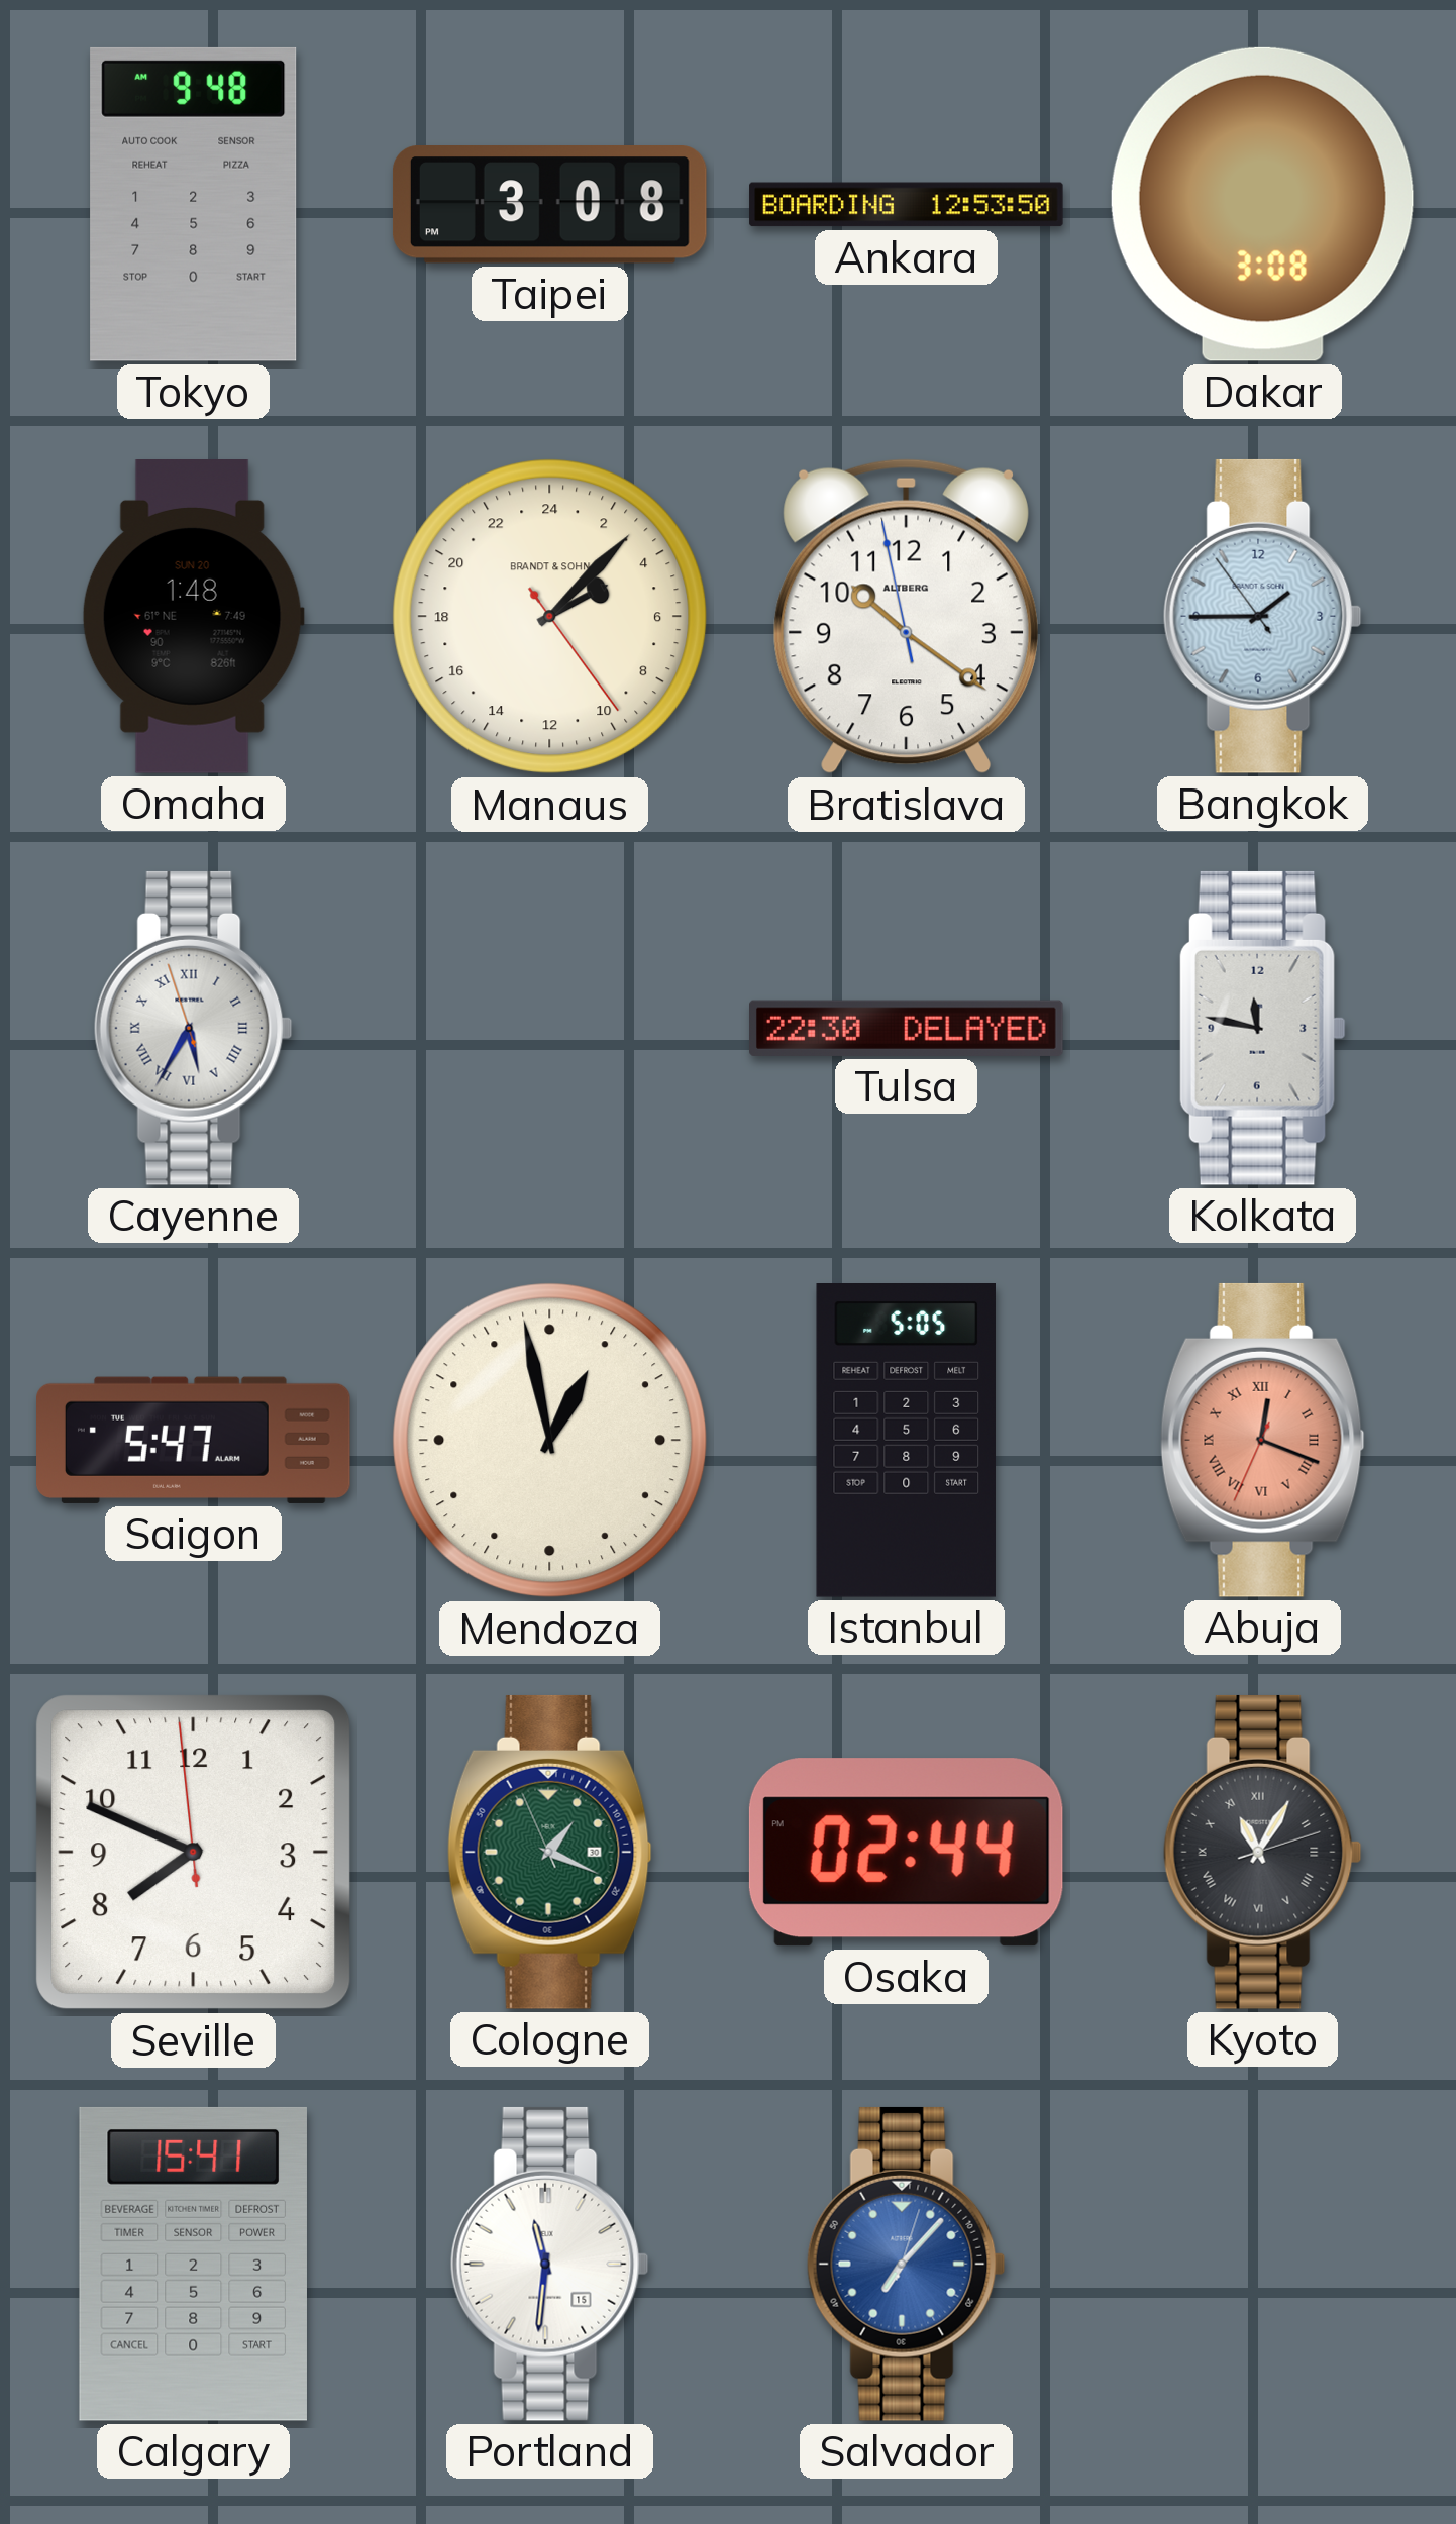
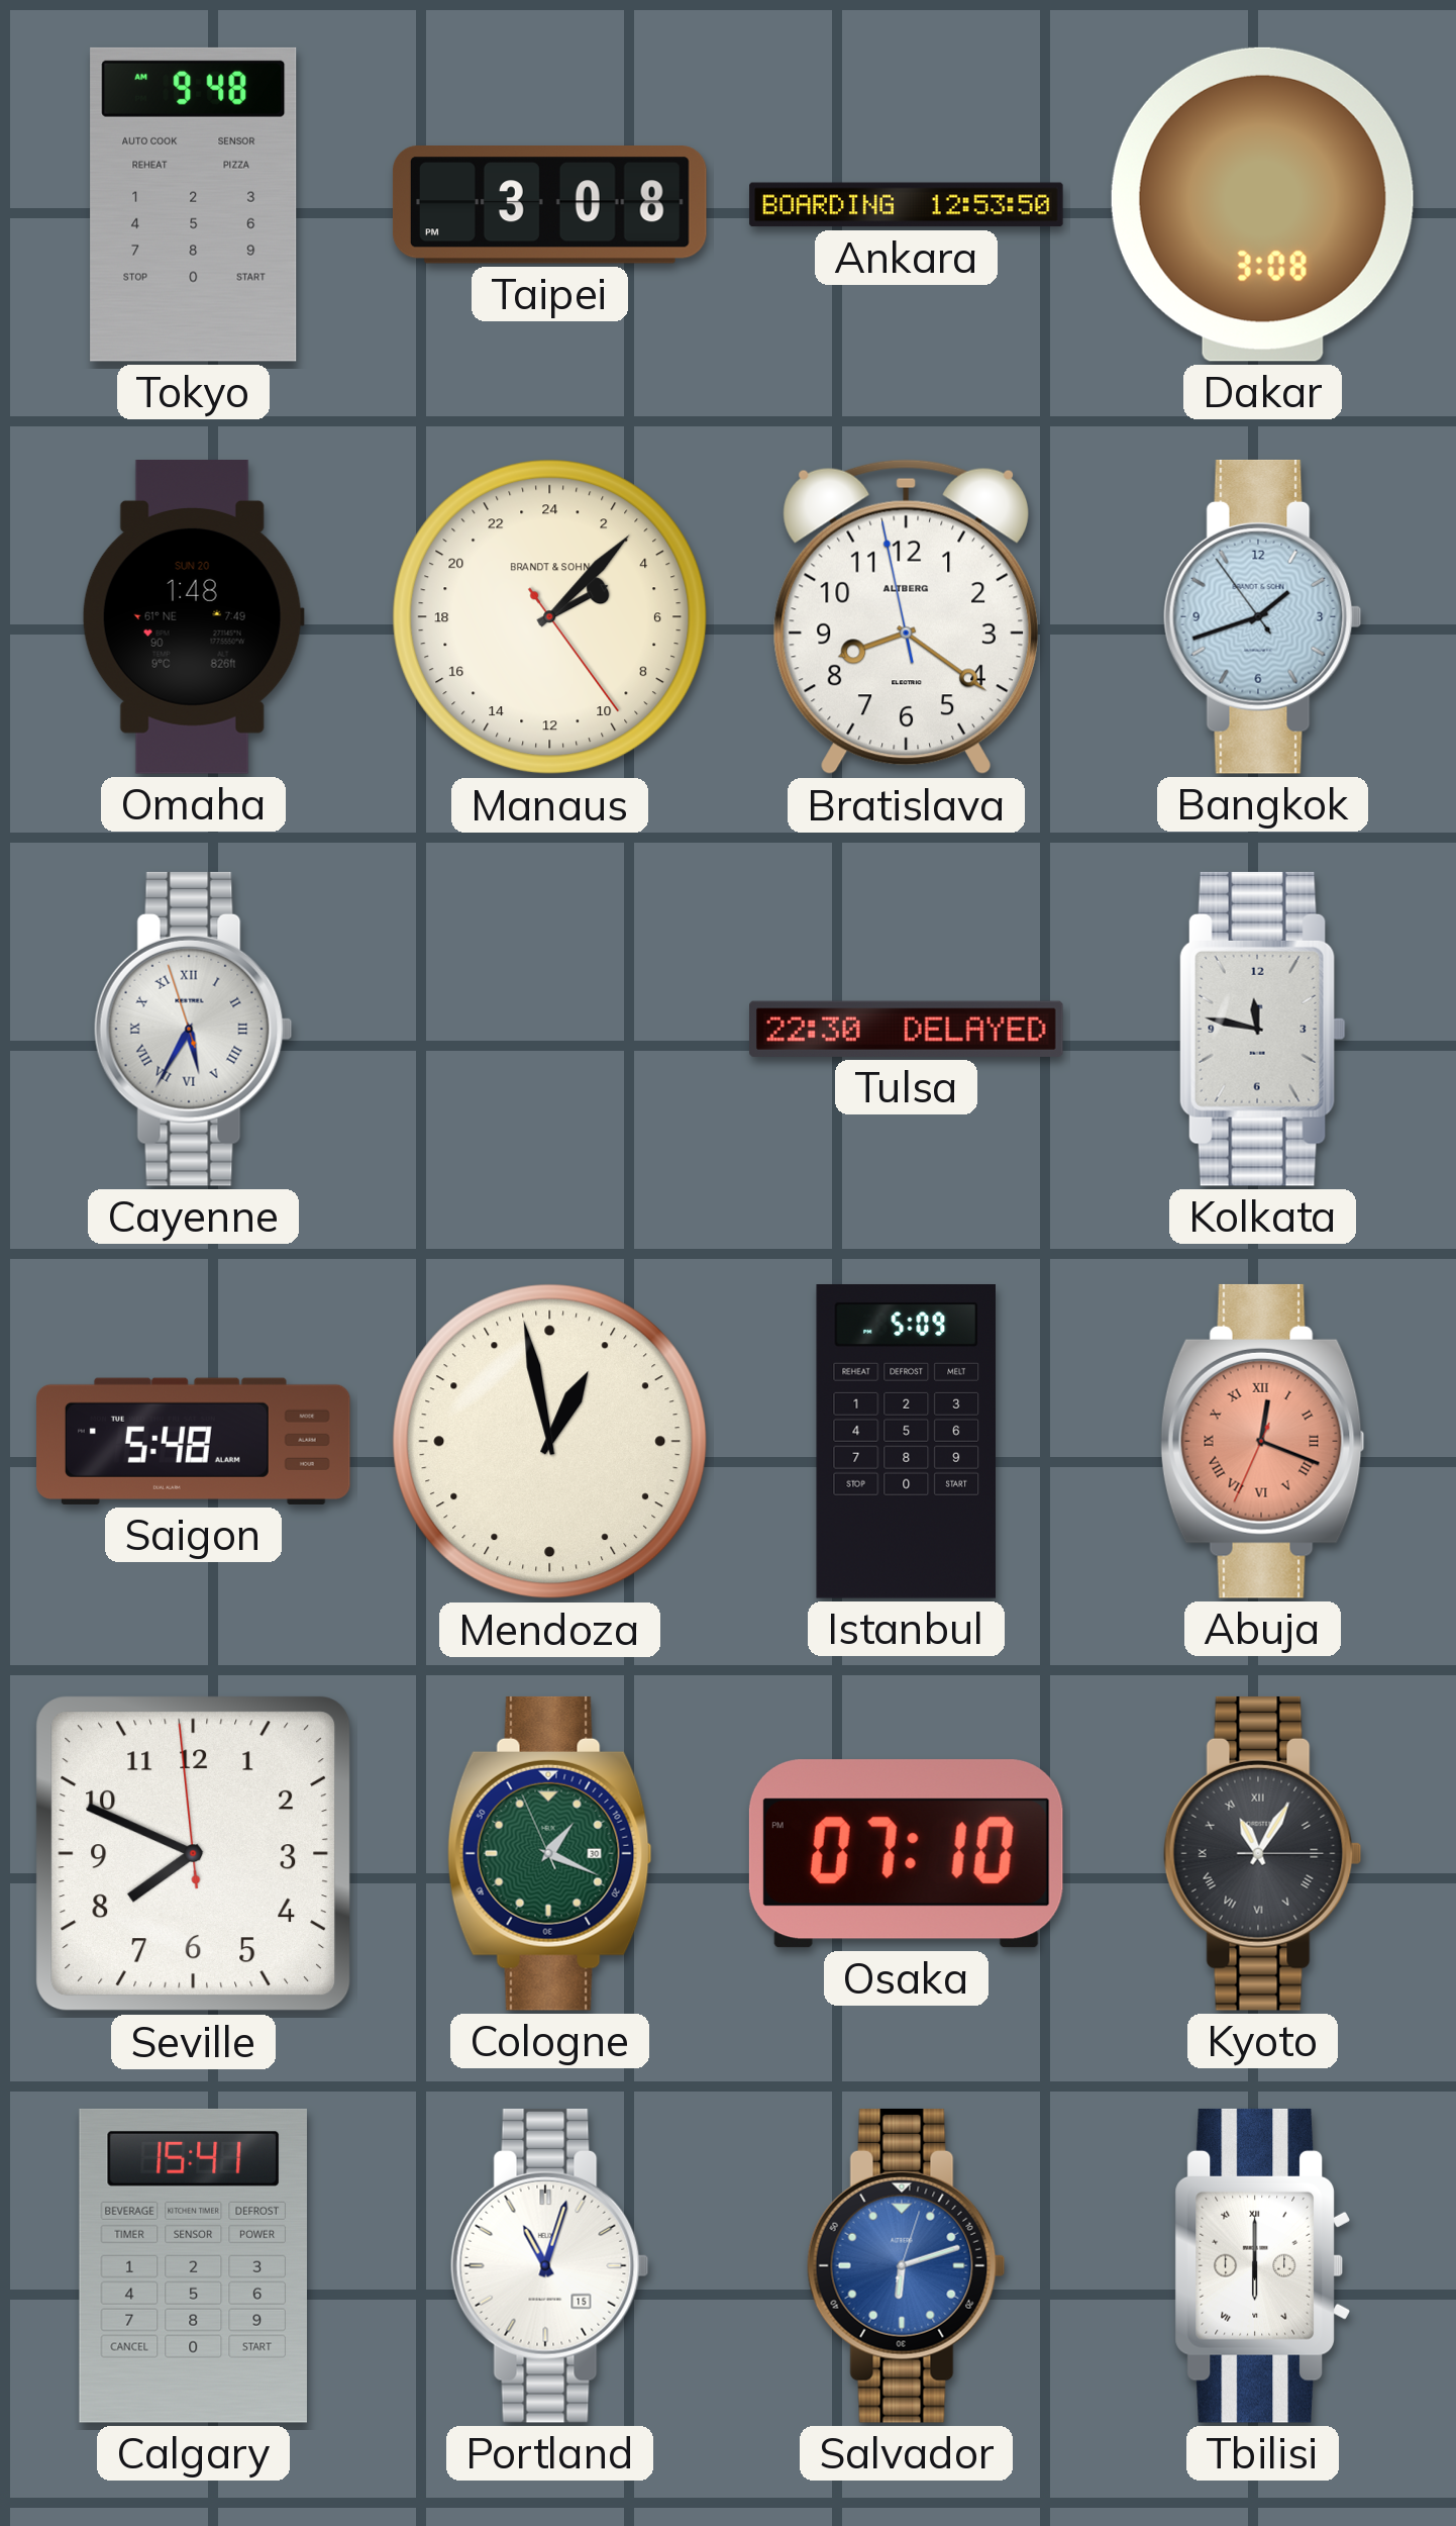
Bratislava: 10:20 -> 8:20
Bangkok: 1:44 -> 1:41
Saigon: 5:47 -> 5:48
Istanbul: 5:05 -> 5:09
Osaka: 02:44 -> 07:10
Kyoto: 11:05:12 -> 11:05:15
Portland: 11:31 -> 11:03
Salvador: 7:07 -> 6:12
Tbilisi: none -> 6:00
